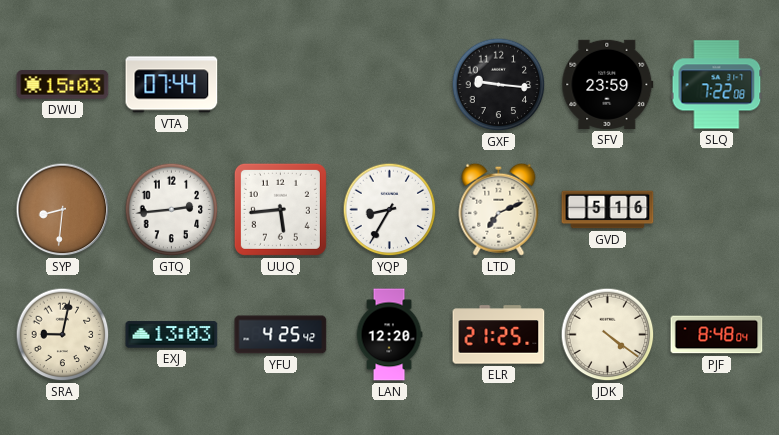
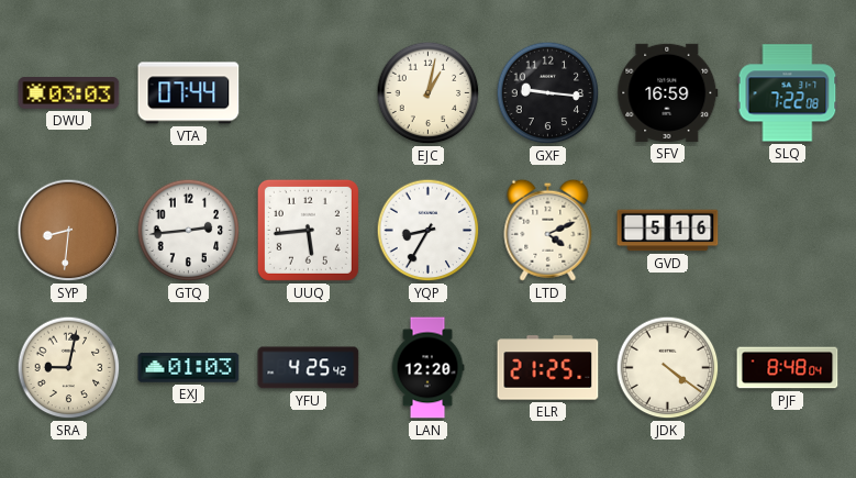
DWU: 15:03 -> 03:03
EJC: none -> 1:02
SFV: 23:59 -> 16:59
LTD: 7:11 -> 4:11
EXJ: 13:03 -> 01:03
